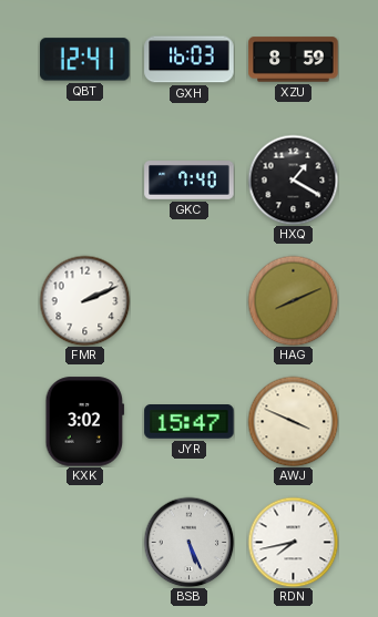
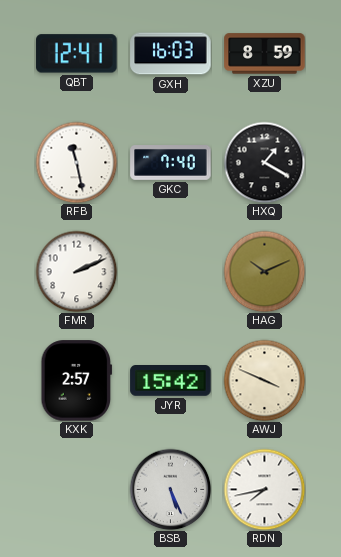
RFB: none -> 11:28
HAG: 8:11 -> 10:11
KXK: 3:02 -> 2:57
JYR: 15:47 -> 15:42
